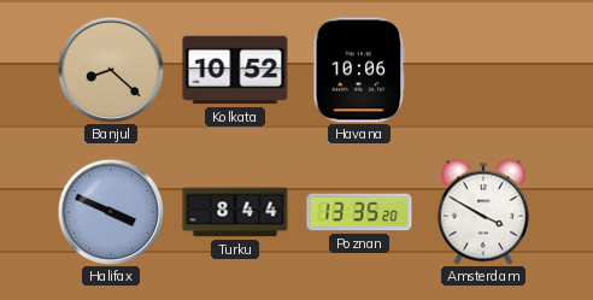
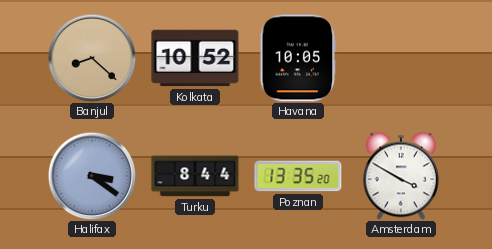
Havana: 10:06 -> 10:05
Halifax: 3:49 -> 3:21
